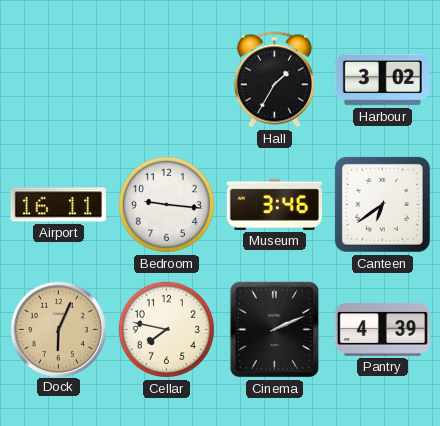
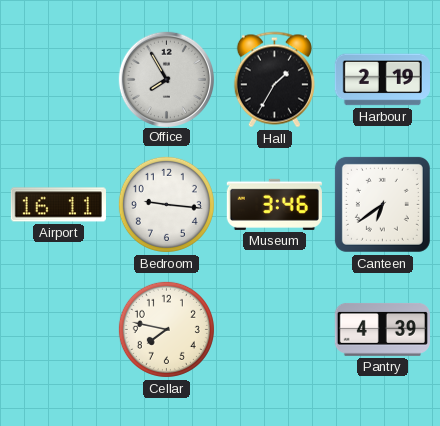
Office: none -> 7:55
Harbour: 3:02 -> 2:19
Dock: 6:04 -> none
Cinema: 2:11 -> none
